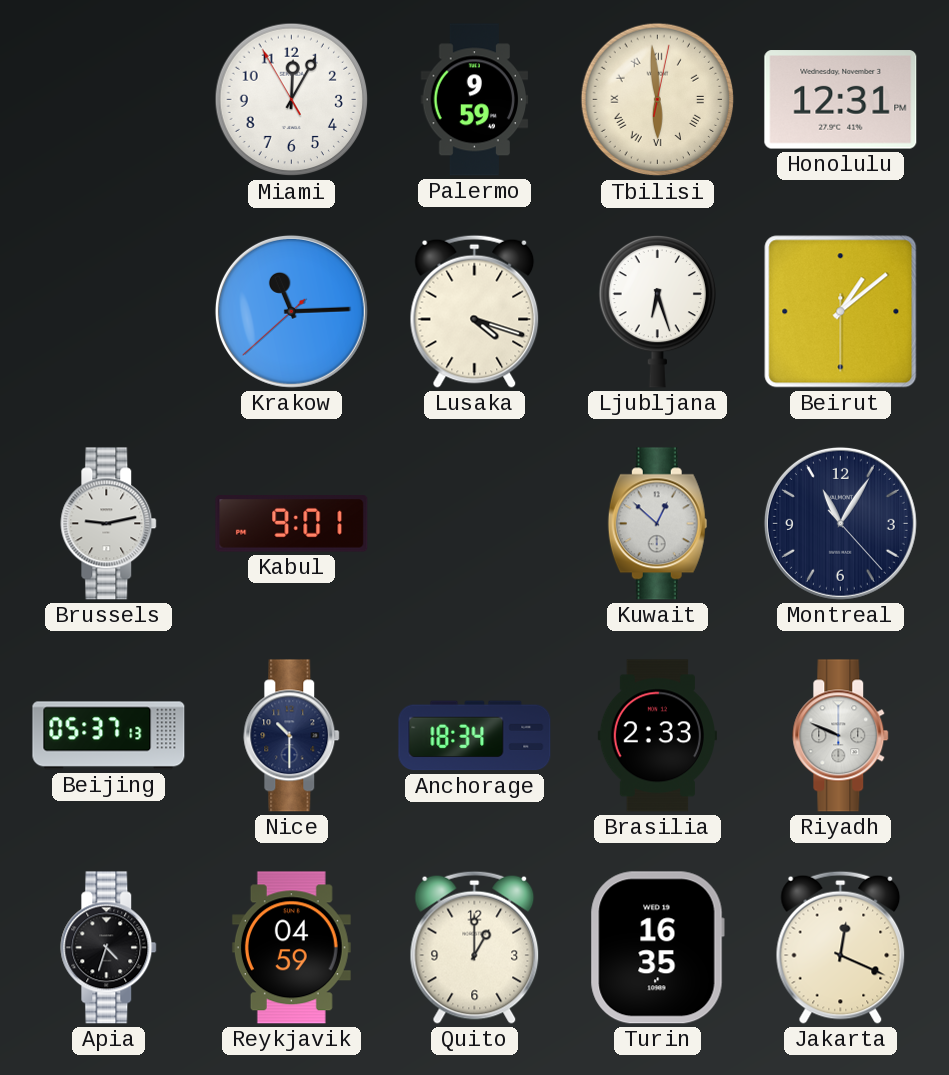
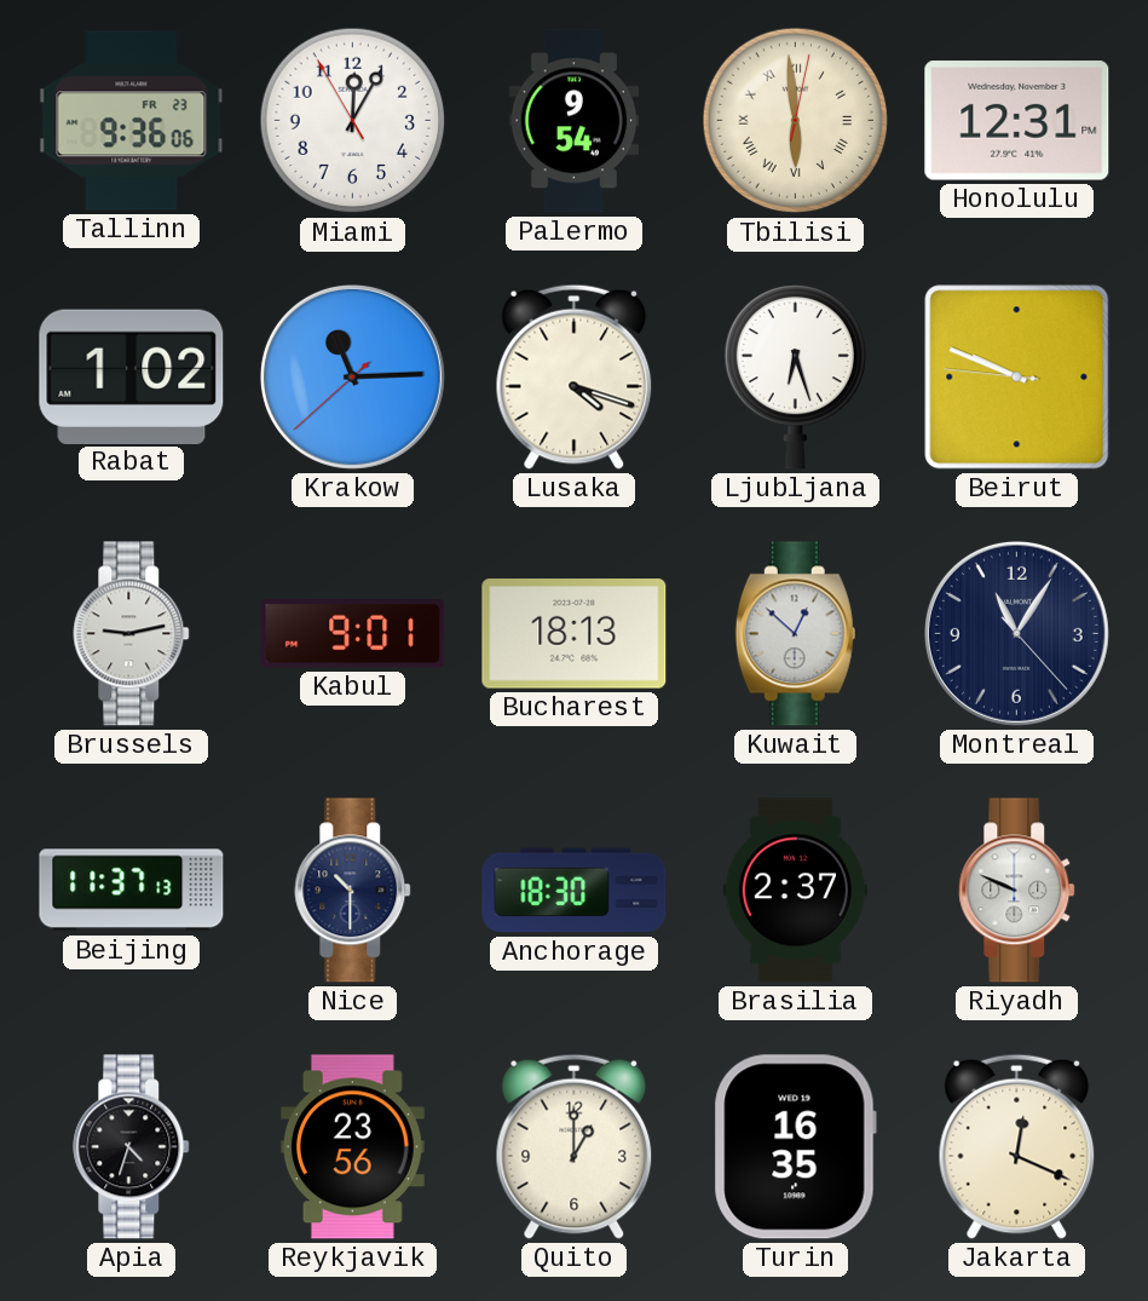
Tallinn: none -> 9:36
Palermo: 9:59 -> 9:54
Rabat: none -> 1:02
Beirut: 1:08 -> 9:48
Bucharest: none -> 18:13
Beijing: 05:37 -> 11:37
Anchorage: 18:34 -> 18:30
Brasilia: 2:33 -> 2:37
Reykjavik: 04:59 -> 23:56
